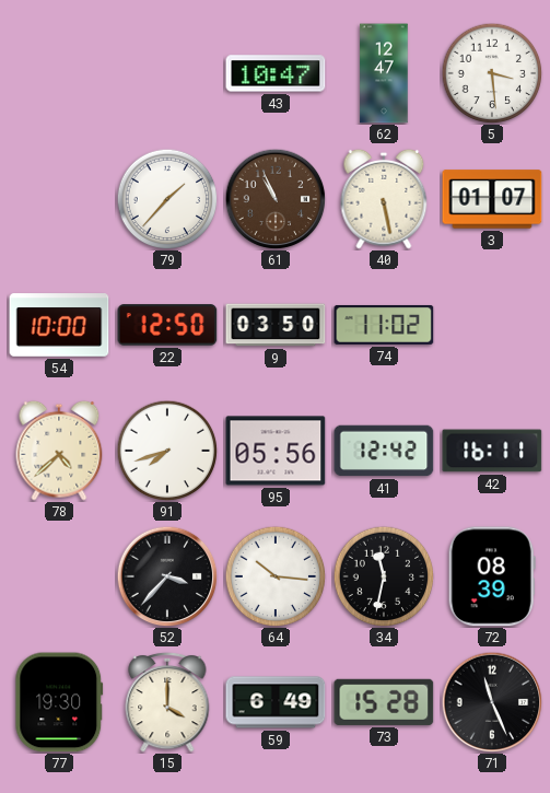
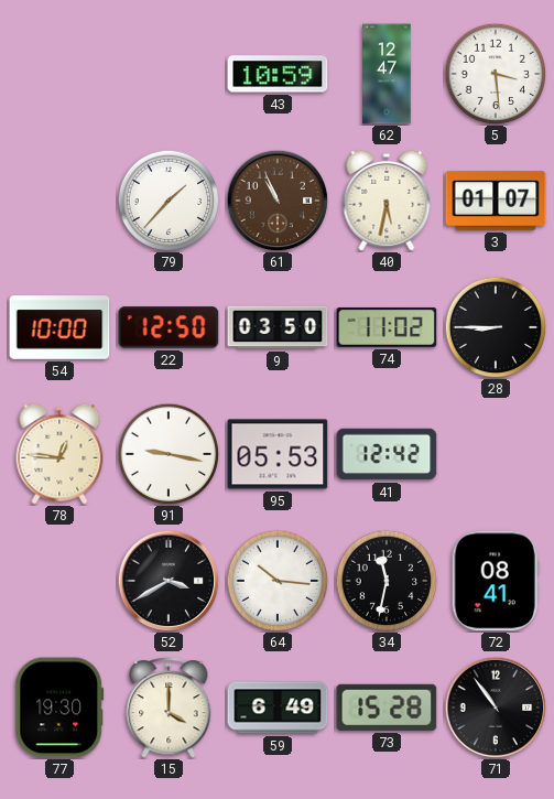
43: 10:47 -> 10:59
40: 5:28 -> 5:32
28: none -> 8:45
78: 4:38 -> 12:46
91: 7:42 -> 9:17
95: 05:56 -> 05:53
42: 16:11 -> none
52: 3:37 -> 3:40
72: 08:39 -> 08:41
71: 11:26 -> 10:54
